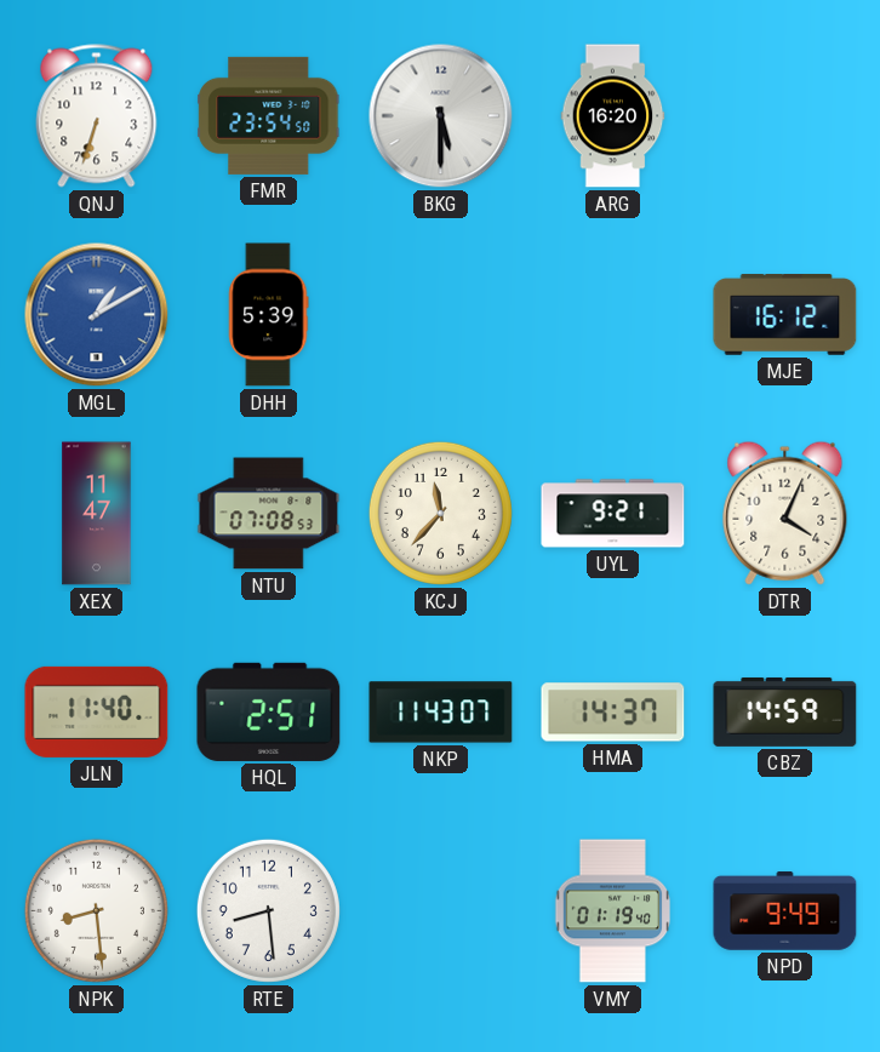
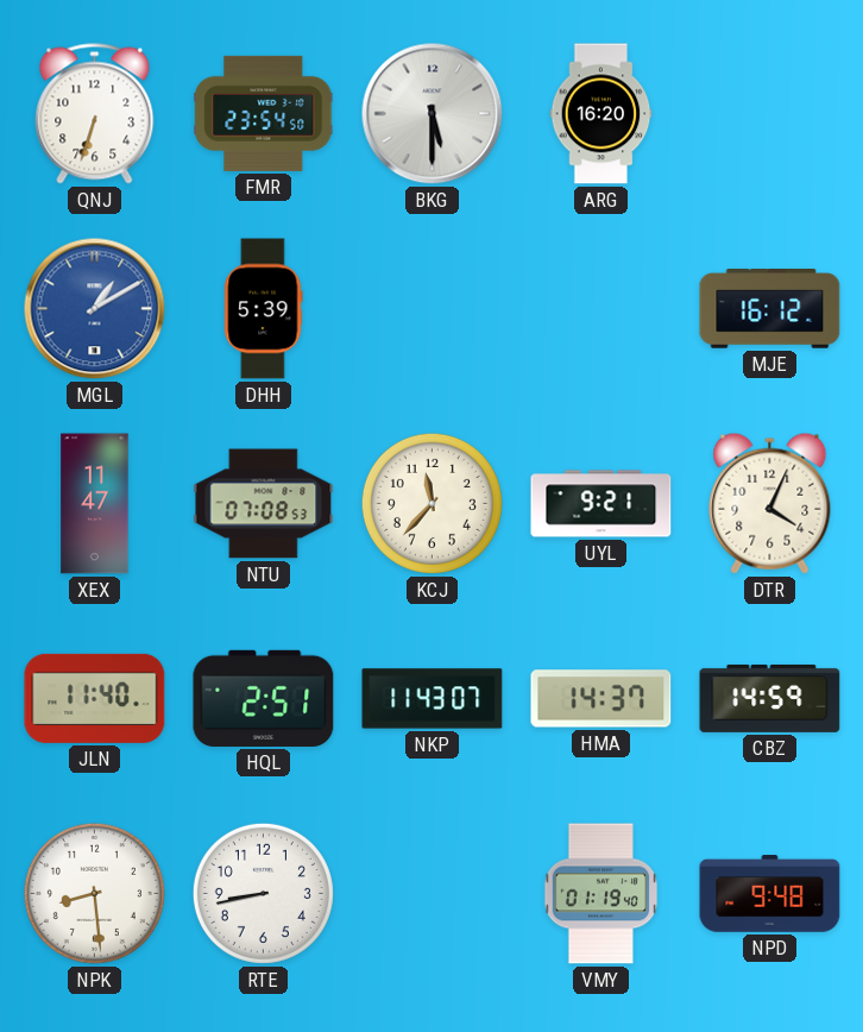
RTE: 8:29 -> 8:43
NPD: 9:49 -> 9:48
